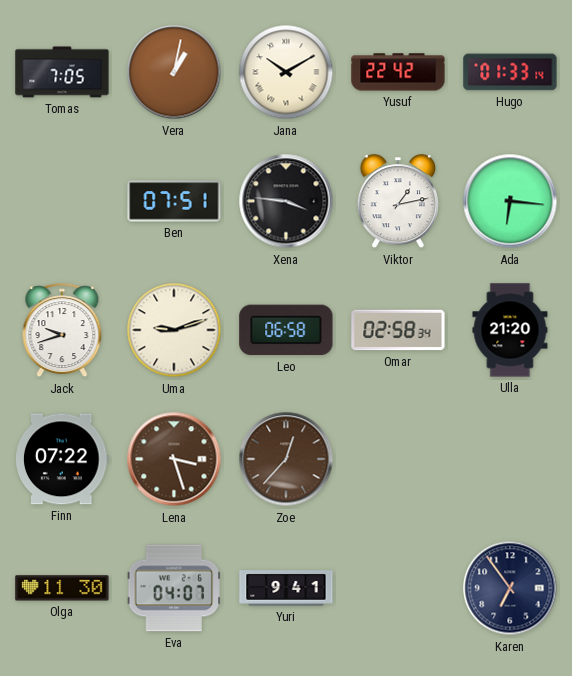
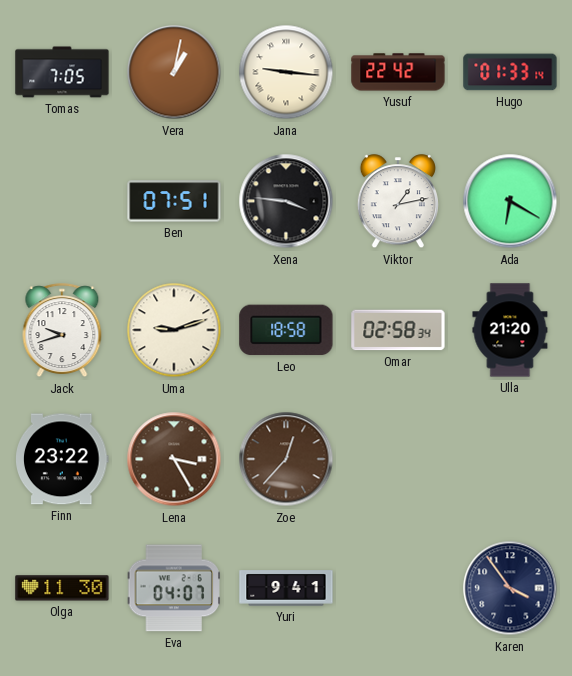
Jana: 10:10 -> 9:16
Ada: 6:16 -> 6:20
Leo: 06:58 -> 18:58
Finn: 07:22 -> 23:22
Lena: 3:27 -> 3:25
Karen: 6:54 -> 3:54
